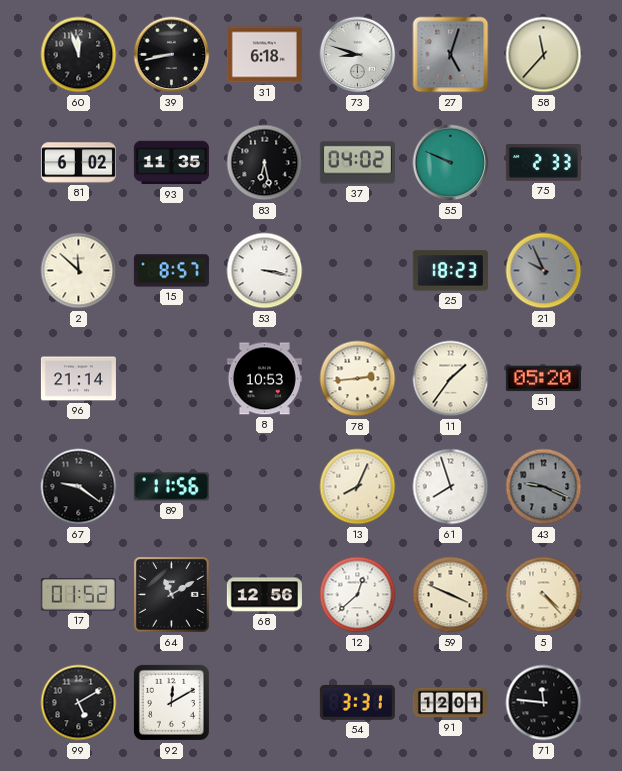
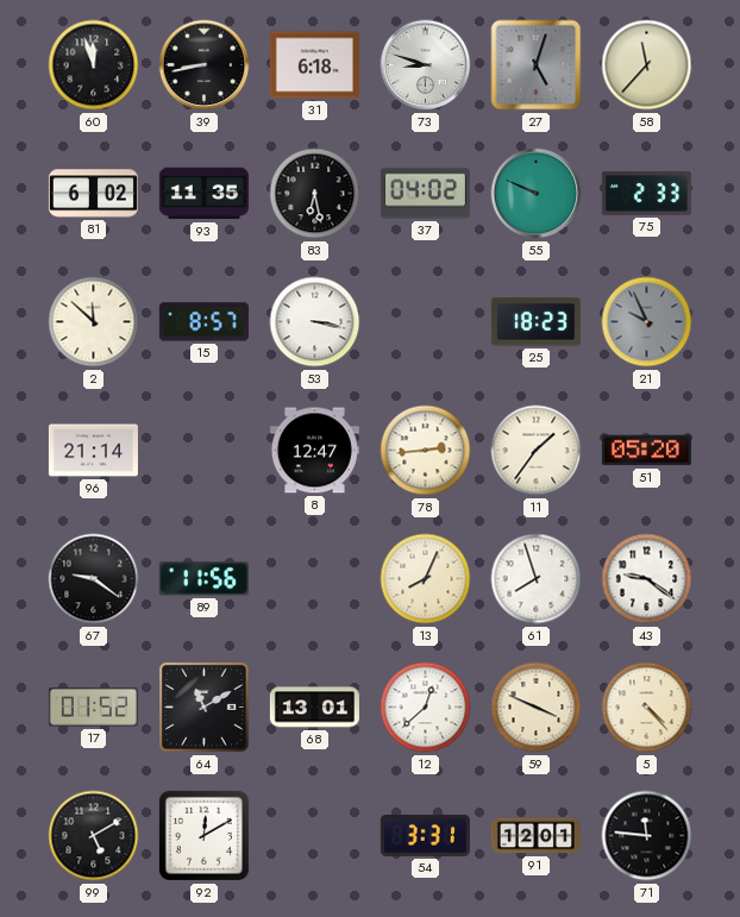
8: 10:53 -> 12:47
43: 9:19 -> 9:21
43 dial: grey -> white
68: 12:56 -> 13:01
